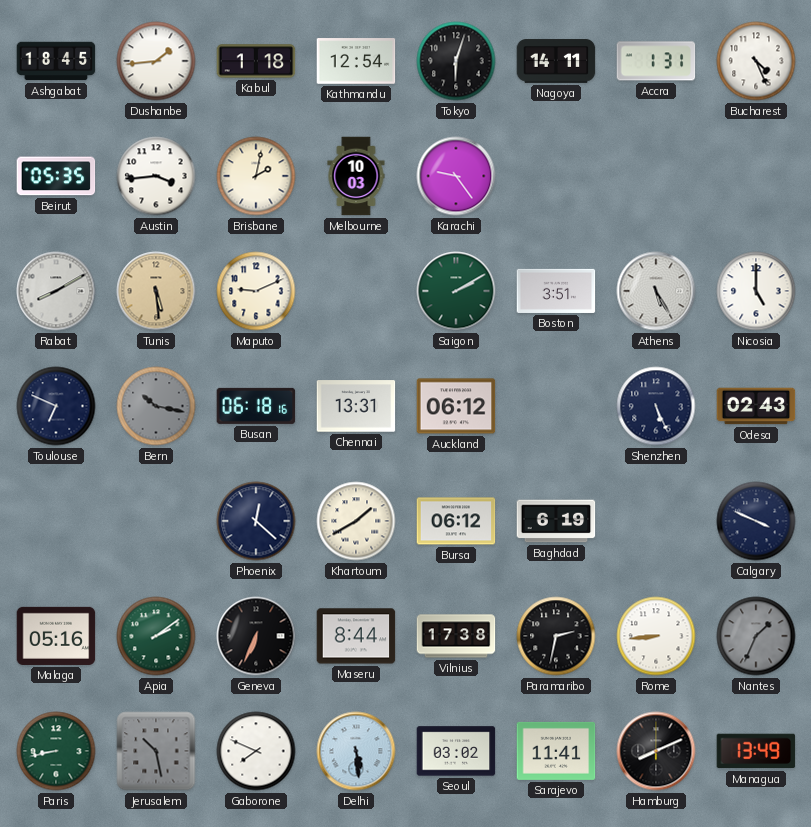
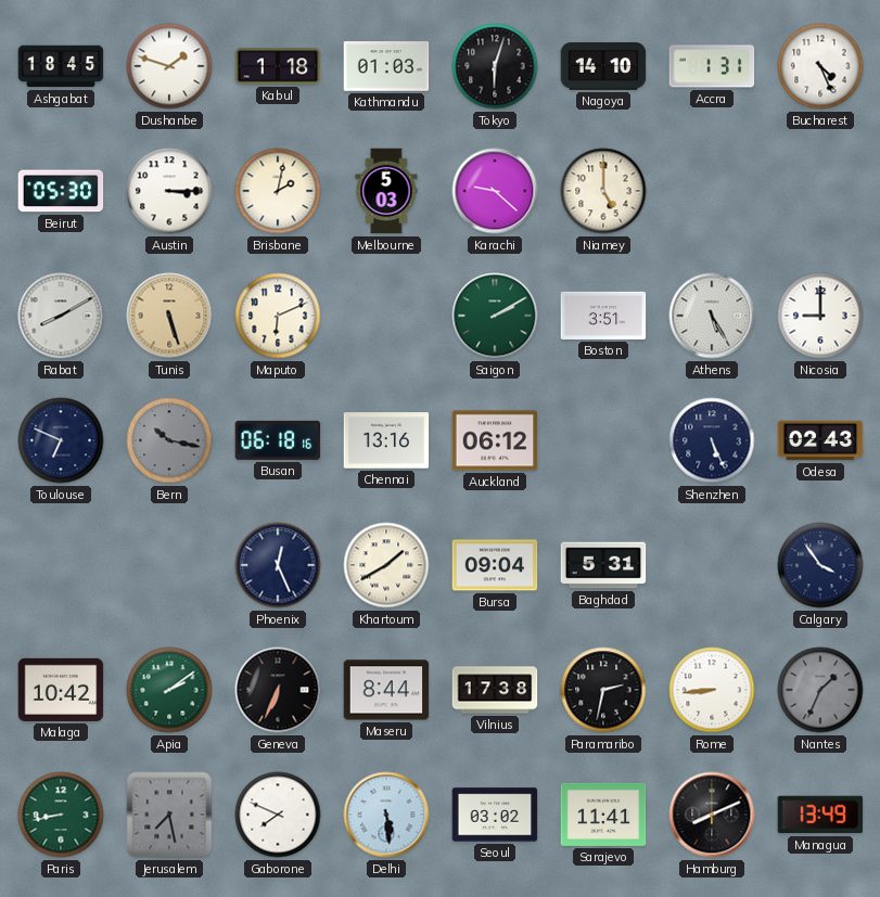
Dushanbe: 1:44 -> 1:48
Kathmandu: 12:54 -> 01:03
Nagoya: 14:11 -> 14:10
Beirut: 05:35 -> 05:30
Austin: 3:44 -> 3:15
Melbourne: 10:03 -> 5:03
Karachi: 9:24 -> 9:22
Niamey: none -> 5:00
Tunis: 5:29 -> 5:27
Maputo: 9:11 -> 6:11
Nicosia: 5:00 -> 9:00
Chennai: 13:31 -> 13:16
Phoenix: 12:22 -> 12:26
Bursa: 06:12 -> 09:04
Baghdad: 6:19 -> 5:31
Calgary: 3:49 -> 3:54
Malaga: 05:16 -> 10:42
Jerusalem: 10:28 -> 7:28
